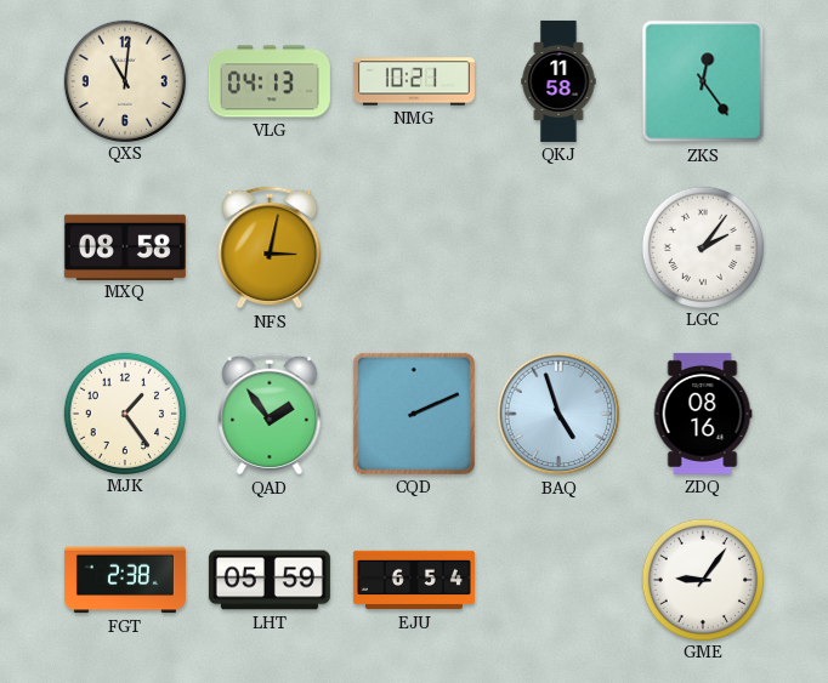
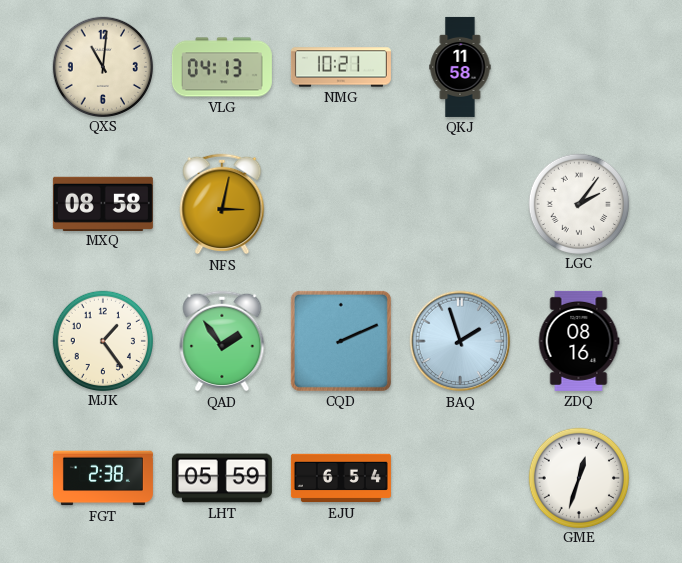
ZKS: 12:24 -> none
BAQ: 4:57 -> 1:57
GME: 9:06 -> 12:33
